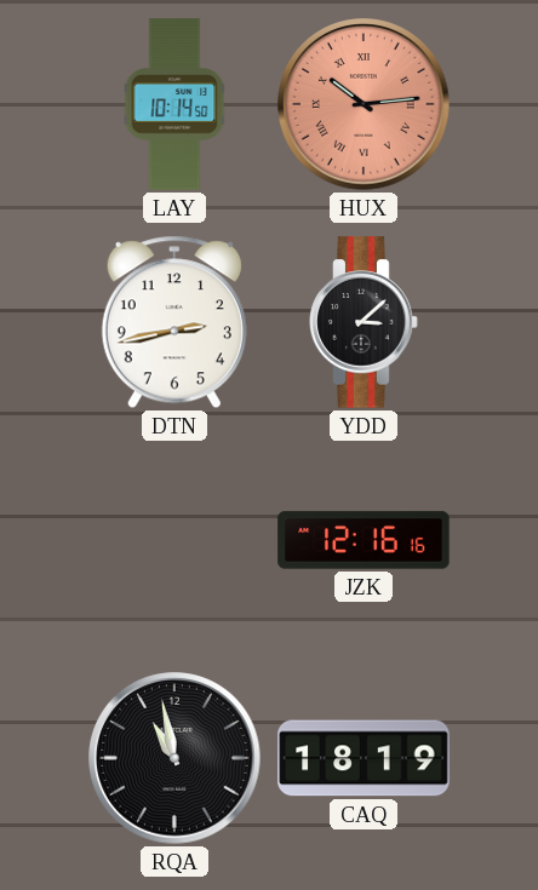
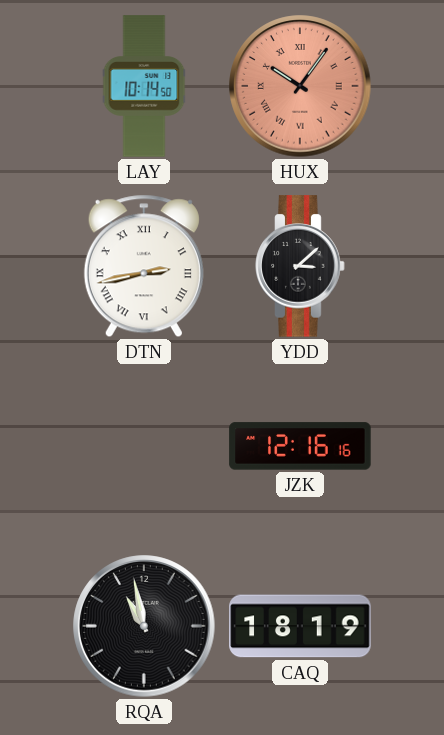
HUX: 10:14 -> 10:06
DTN numerals: Arabic -> Roman
